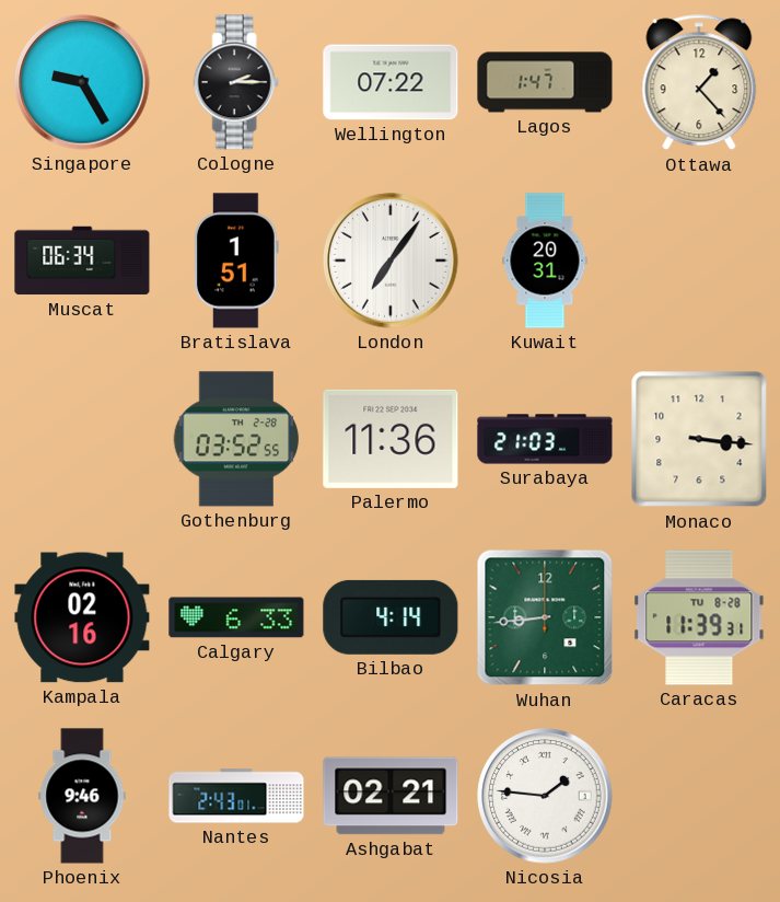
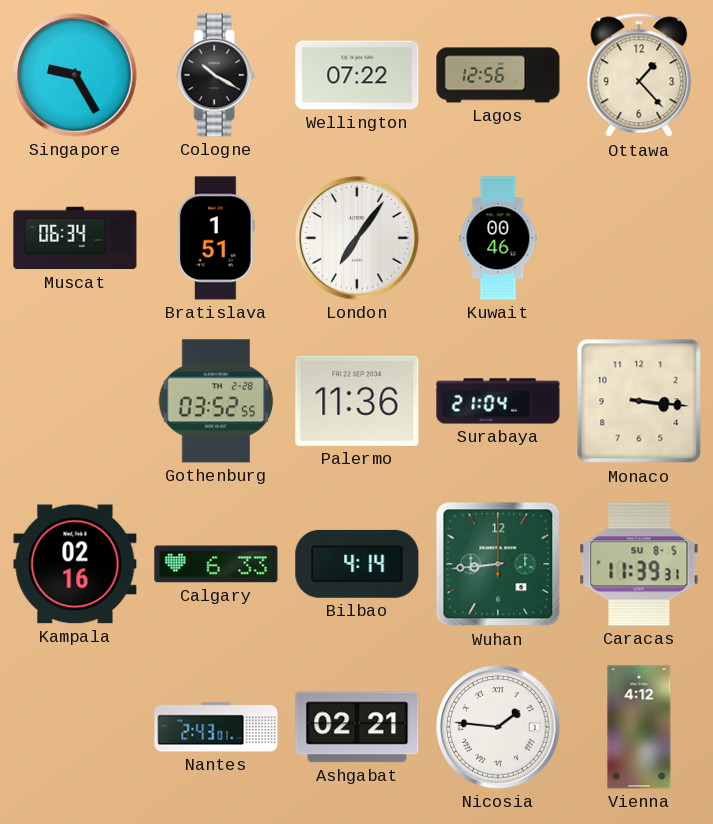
Cologne: 2:15 -> 10:20
Lagos: 1:47 -> 12:56
Kuwait: 20:31 -> 00:46
Surabaya: 21:03 -> 21:04
Caracas date: TU 8-28 -> SU 8-5
Phoenix: 9:46 -> none
Vienna: none -> 4:12
